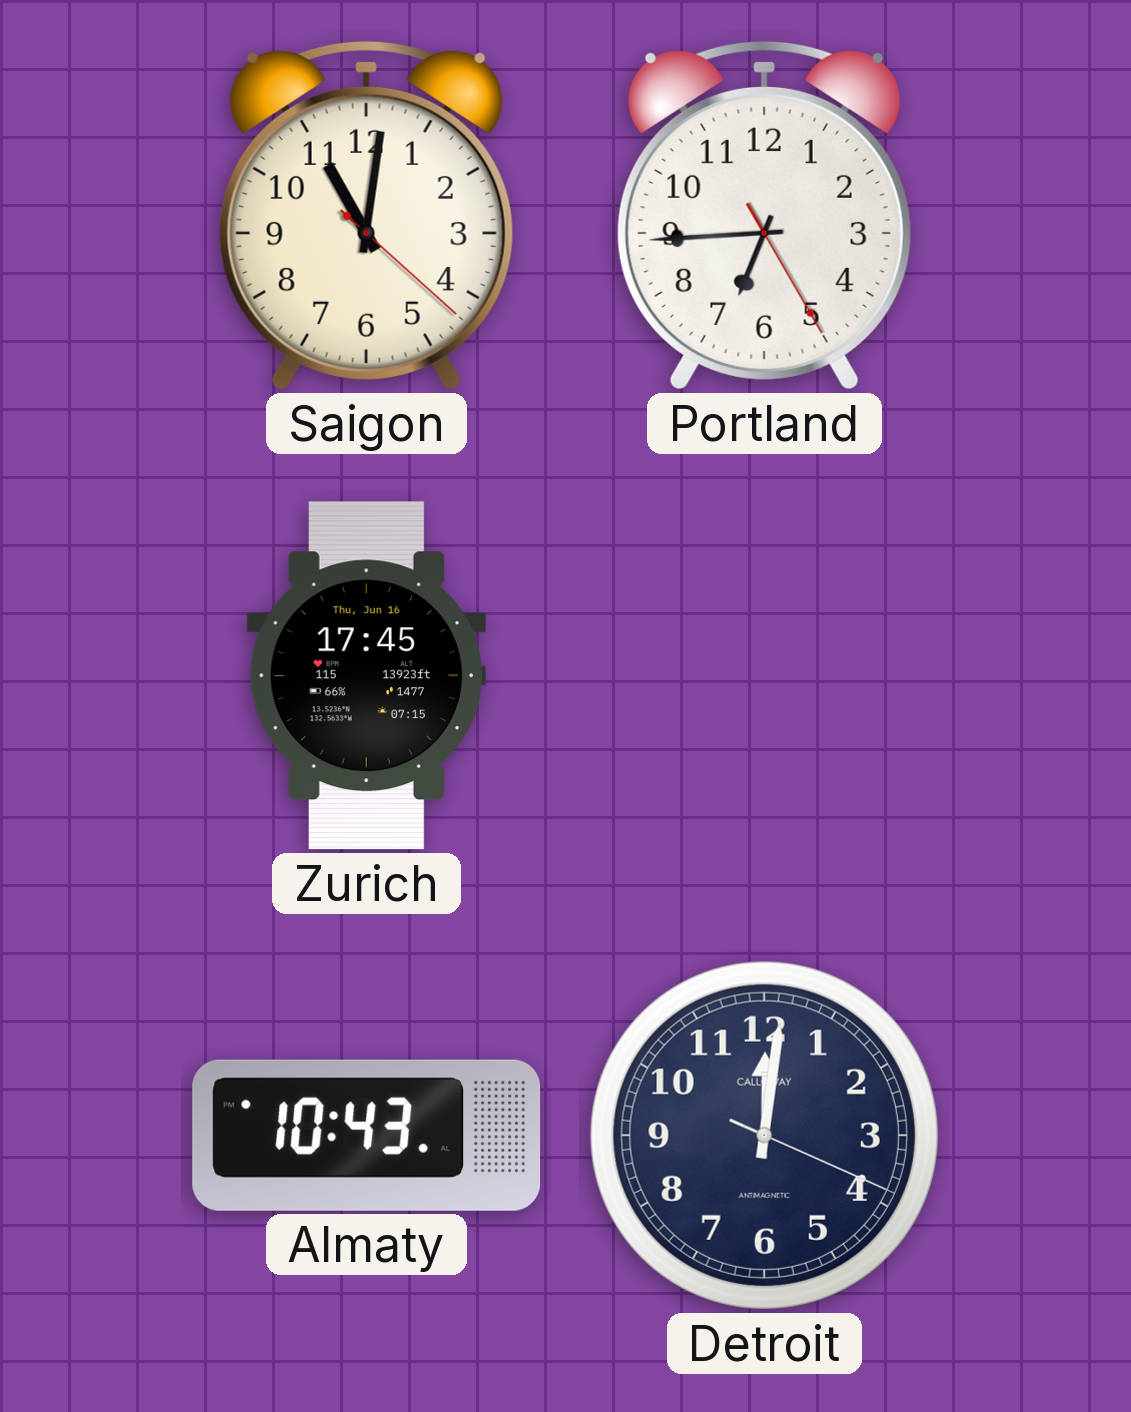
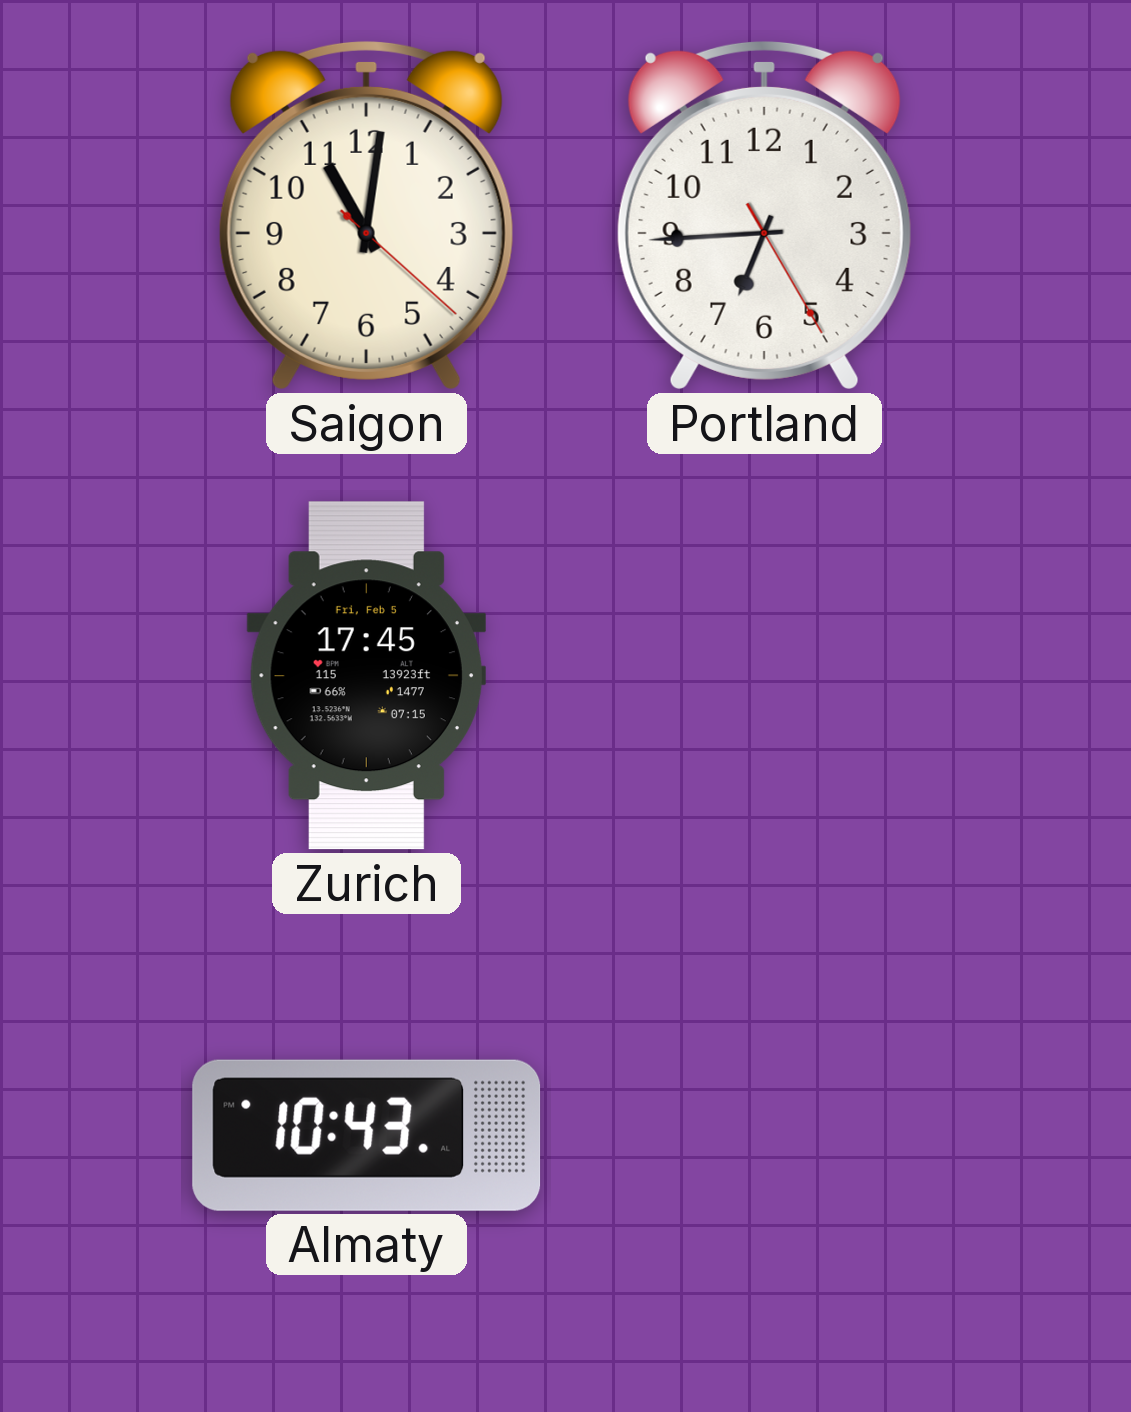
Zurich date: Thu, Jun 16 -> Fri, Feb 5
Detroit: 12:01 -> none
